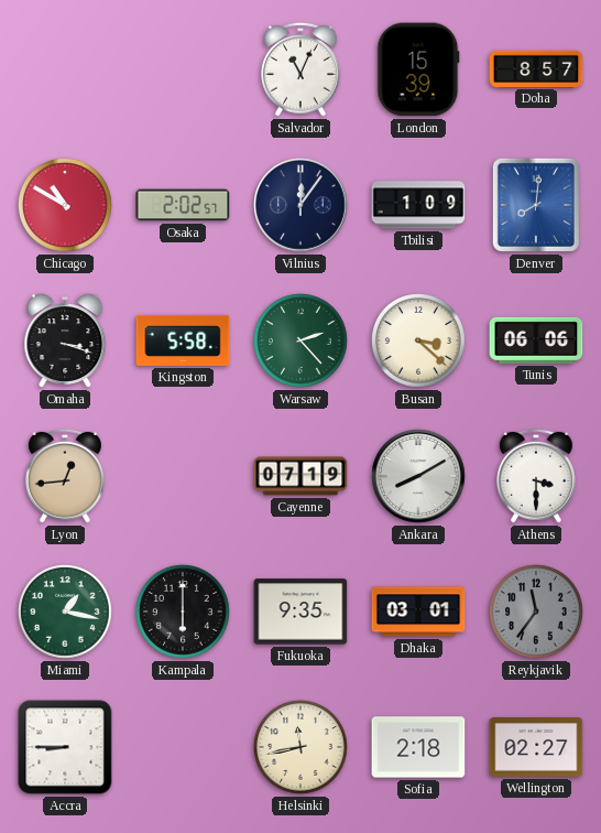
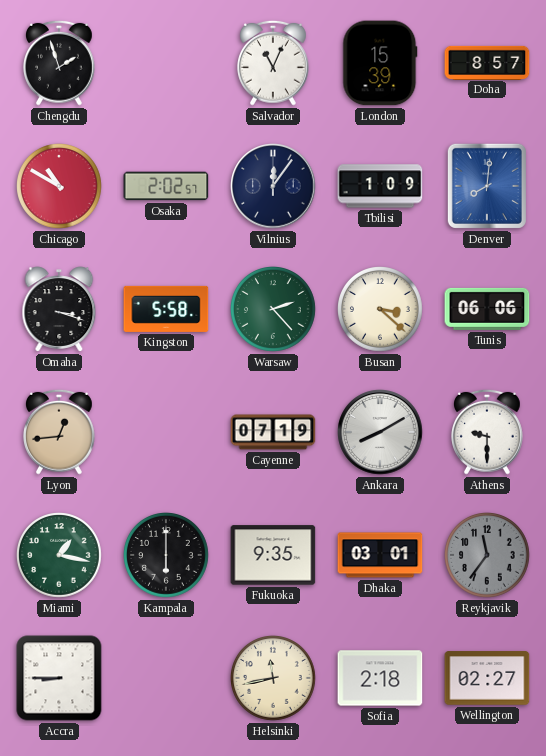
Chengdu: none -> 1:57
Athens: 3:30 -> 9:30
